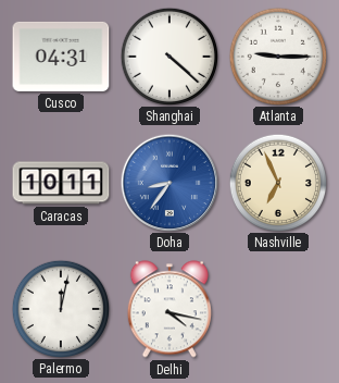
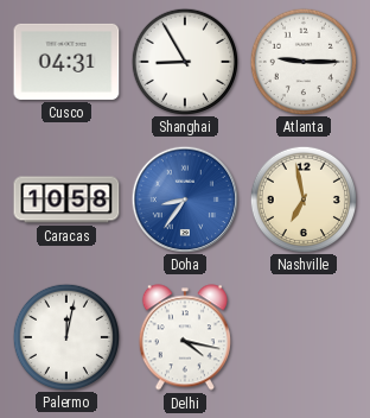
Shanghai: 4:22 -> 8:55
Caracas: 10:11 -> 10:58
Nashville: 6:56 -> 6:58
